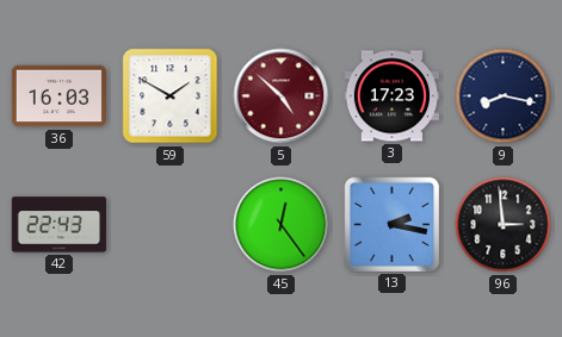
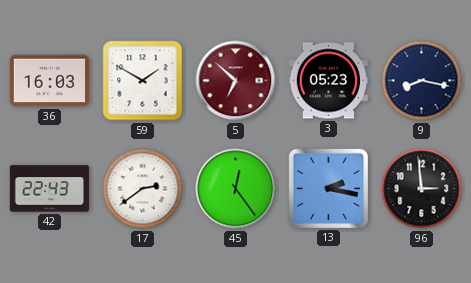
5: 4:52 -> 6:52
3: 17:23 -> 05:23
17: none -> 2:39
